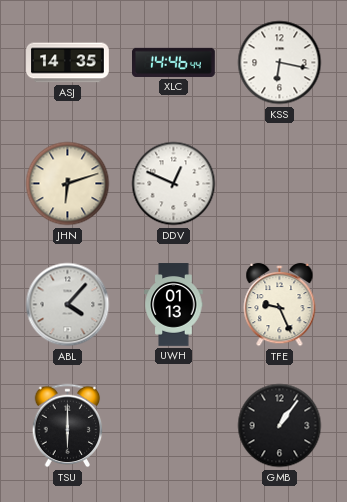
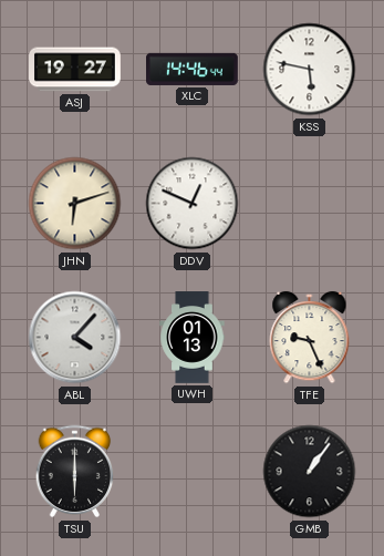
ASJ: 14:35 -> 19:27
KSS: 6:17 -> 5:47
